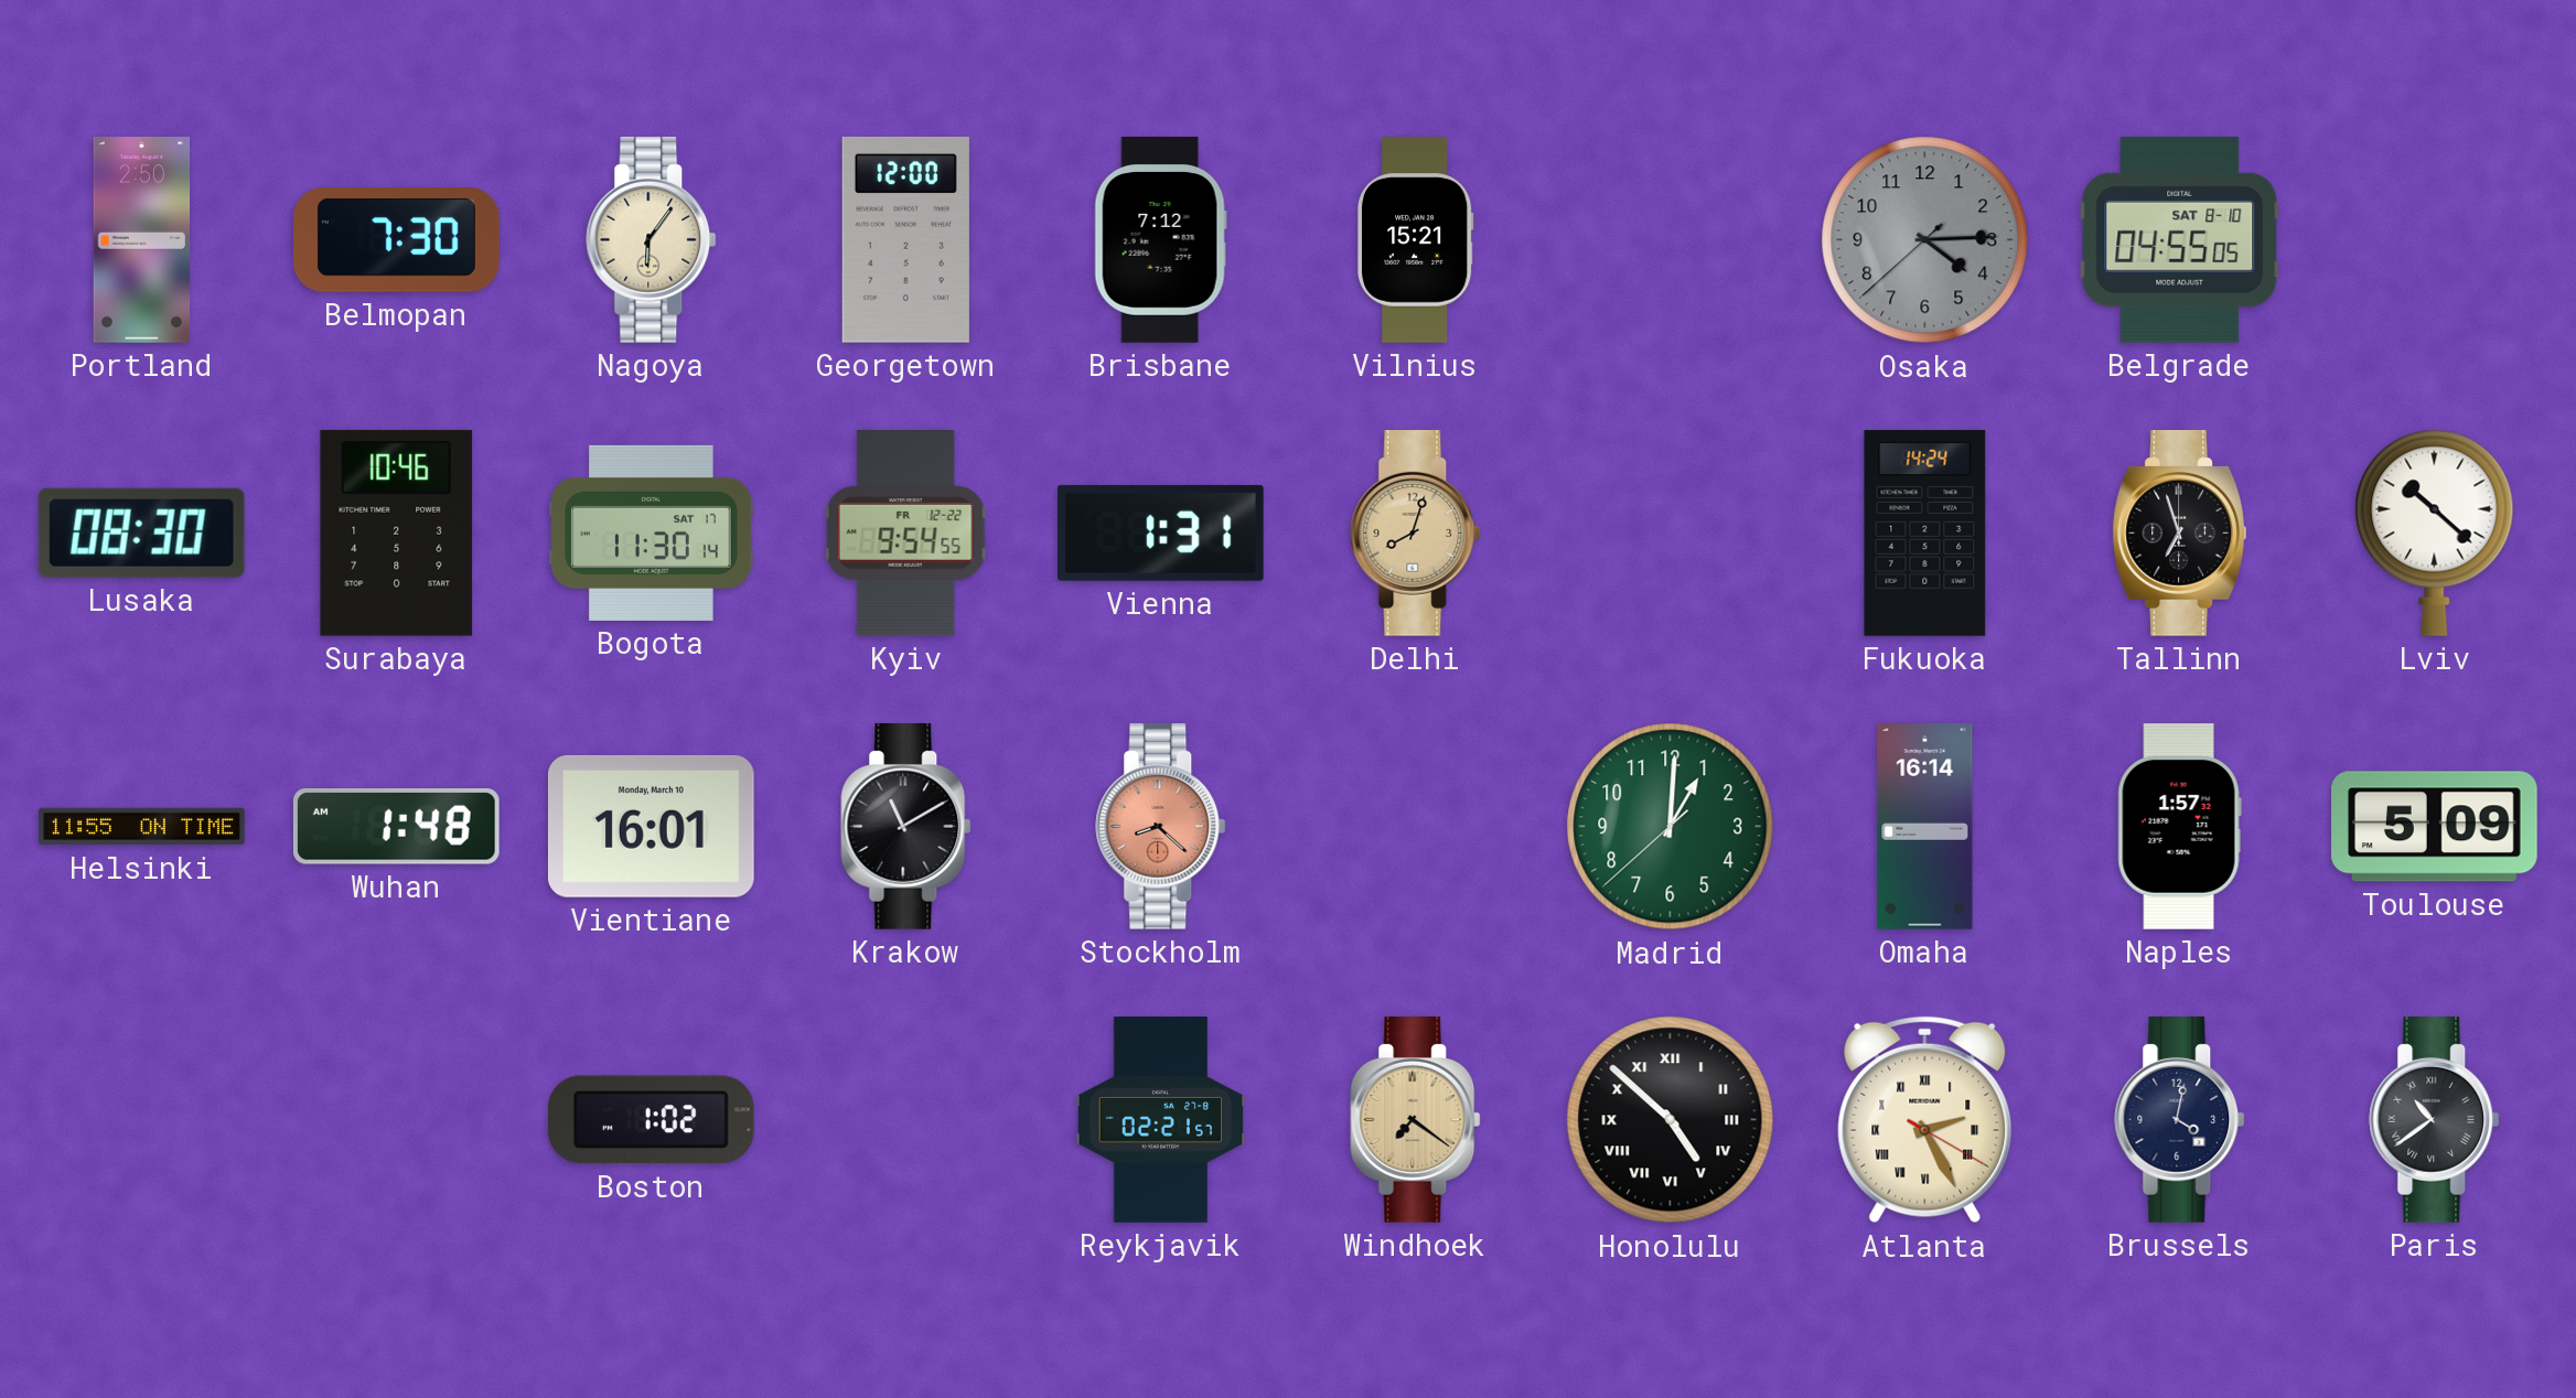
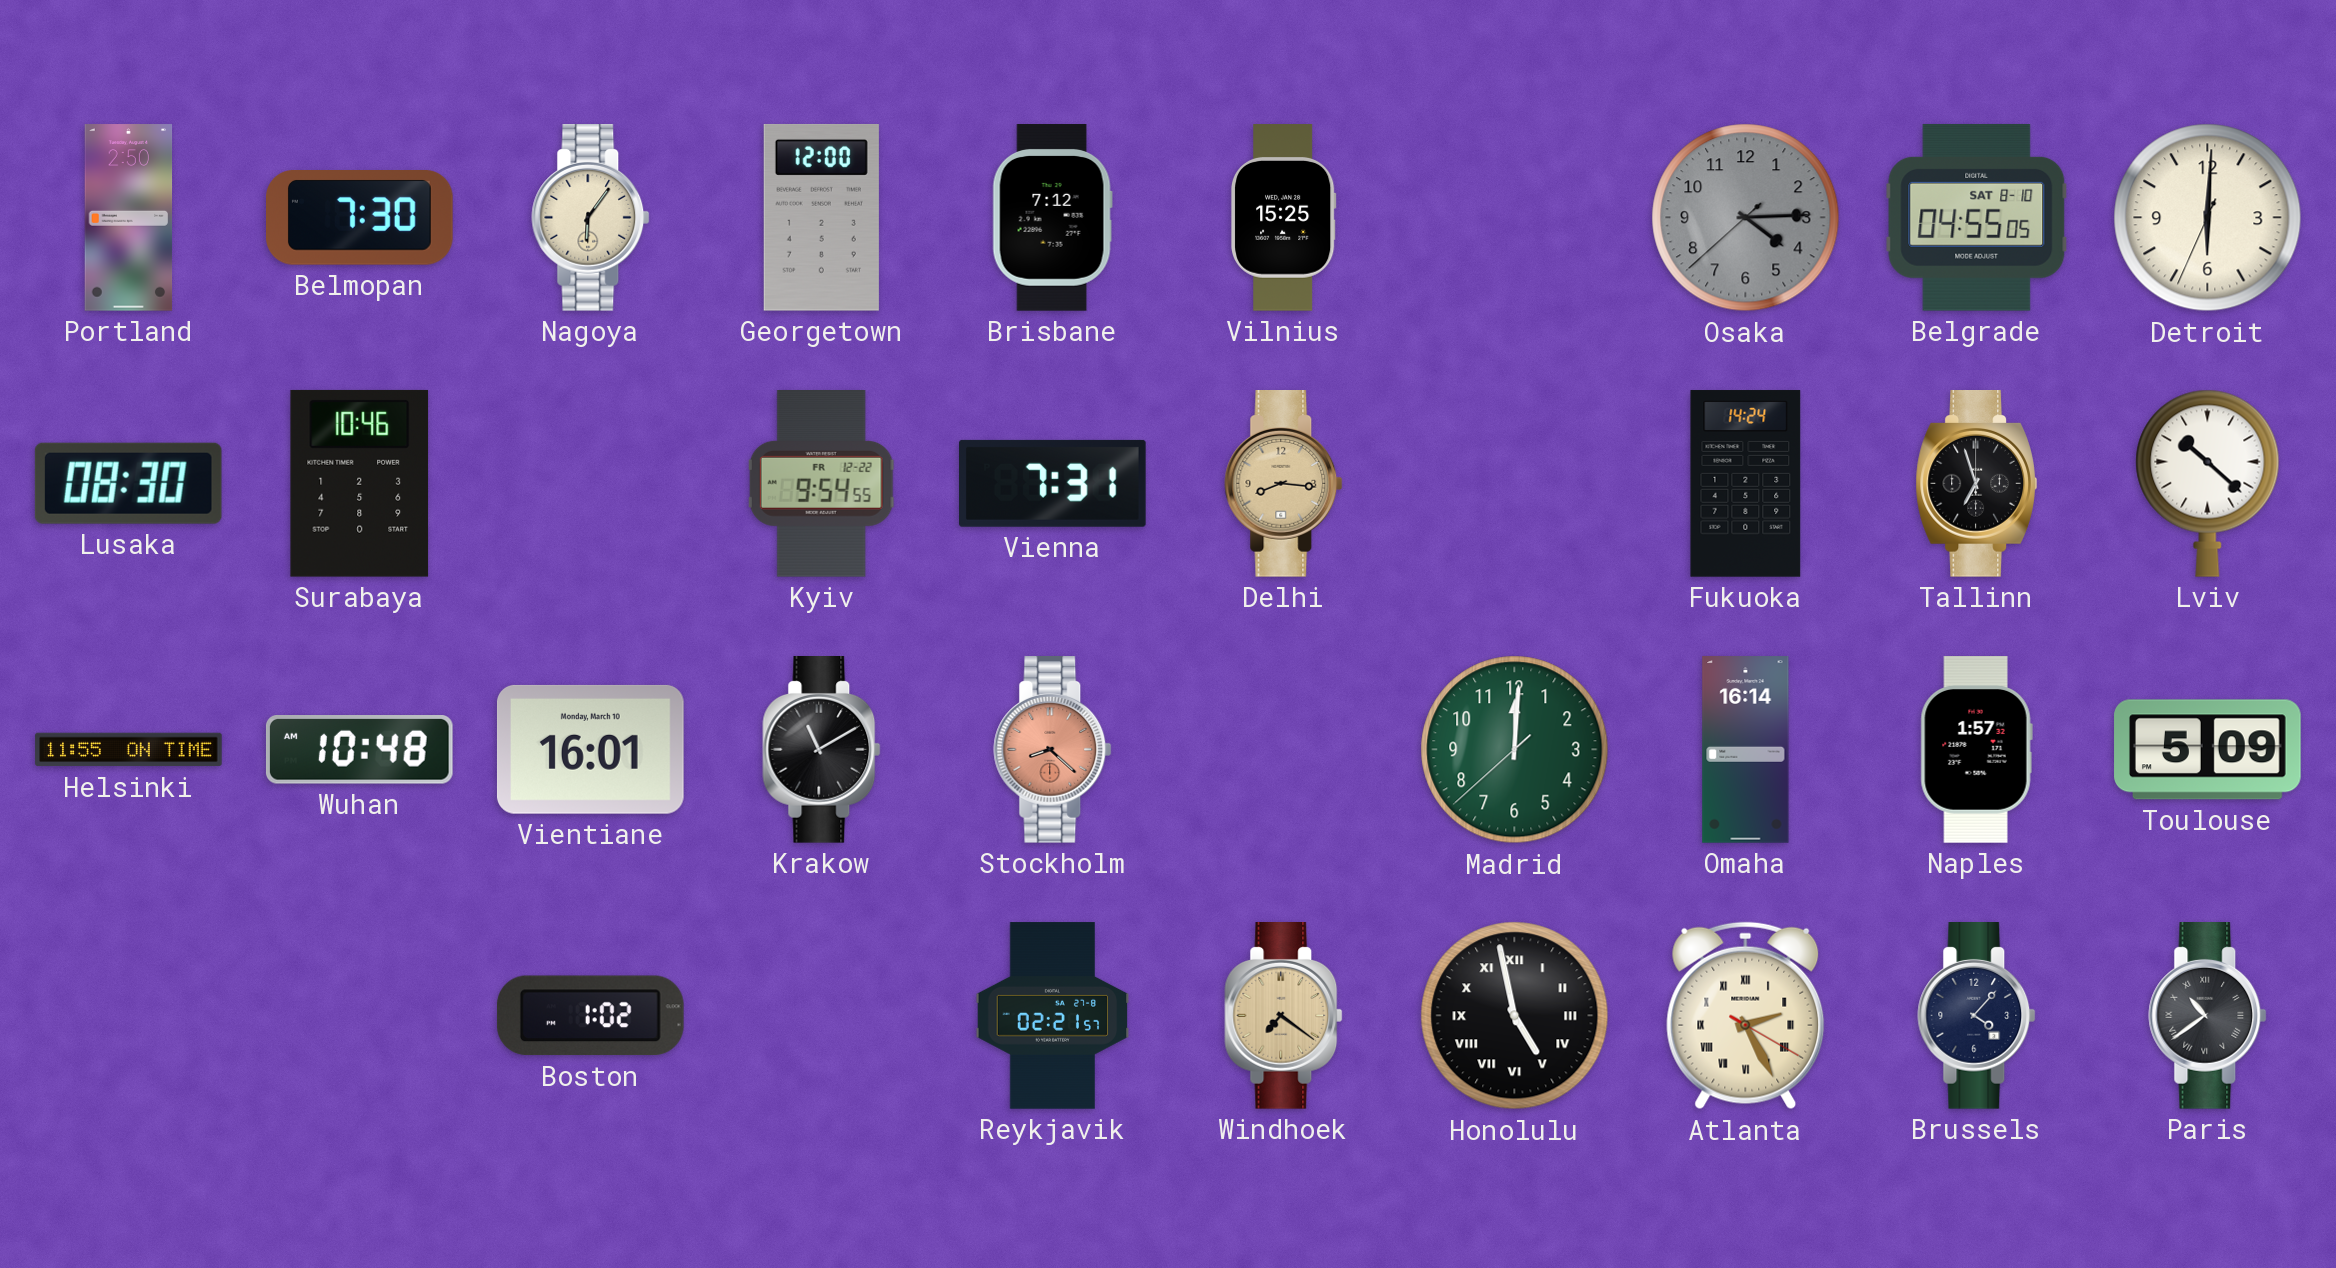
Vilnius: 15:21 -> 15:25
Detroit: none -> 6:00
Bogota: 11:30 -> none
Vienna: 1:31 -> 7:31
Delhi: 8:03 -> 8:16
Wuhan: 1:48 -> 10:48
Madrid: 1:00 -> 12:00
Honolulu: 4:52 -> 4:58
Brussels: 4:02 -> 4:07
